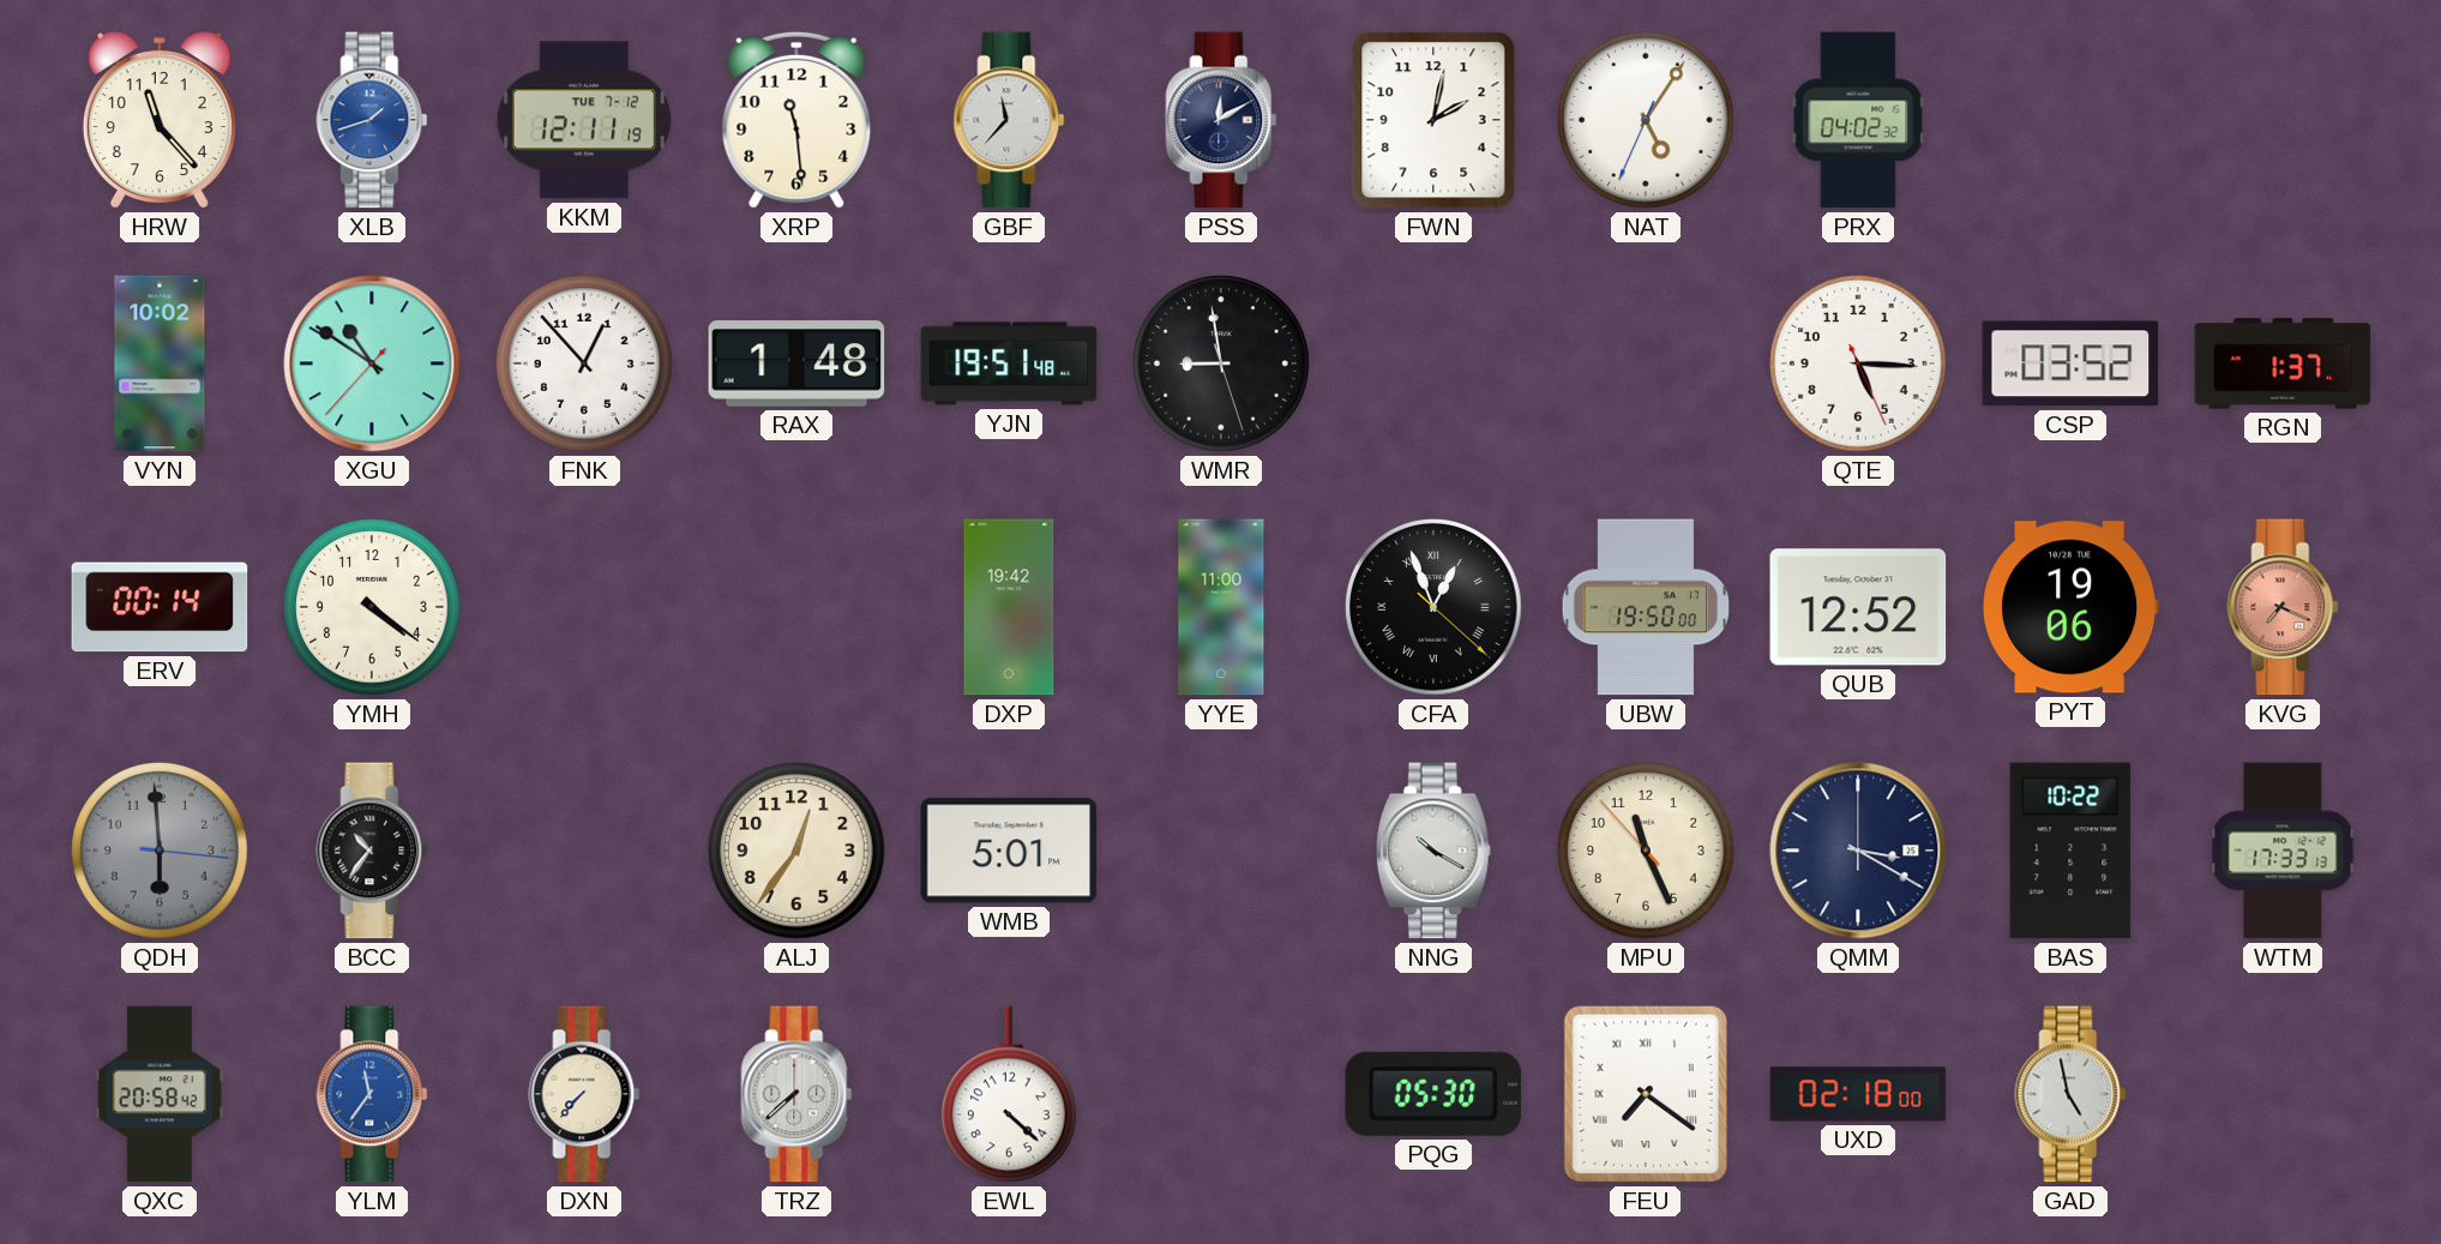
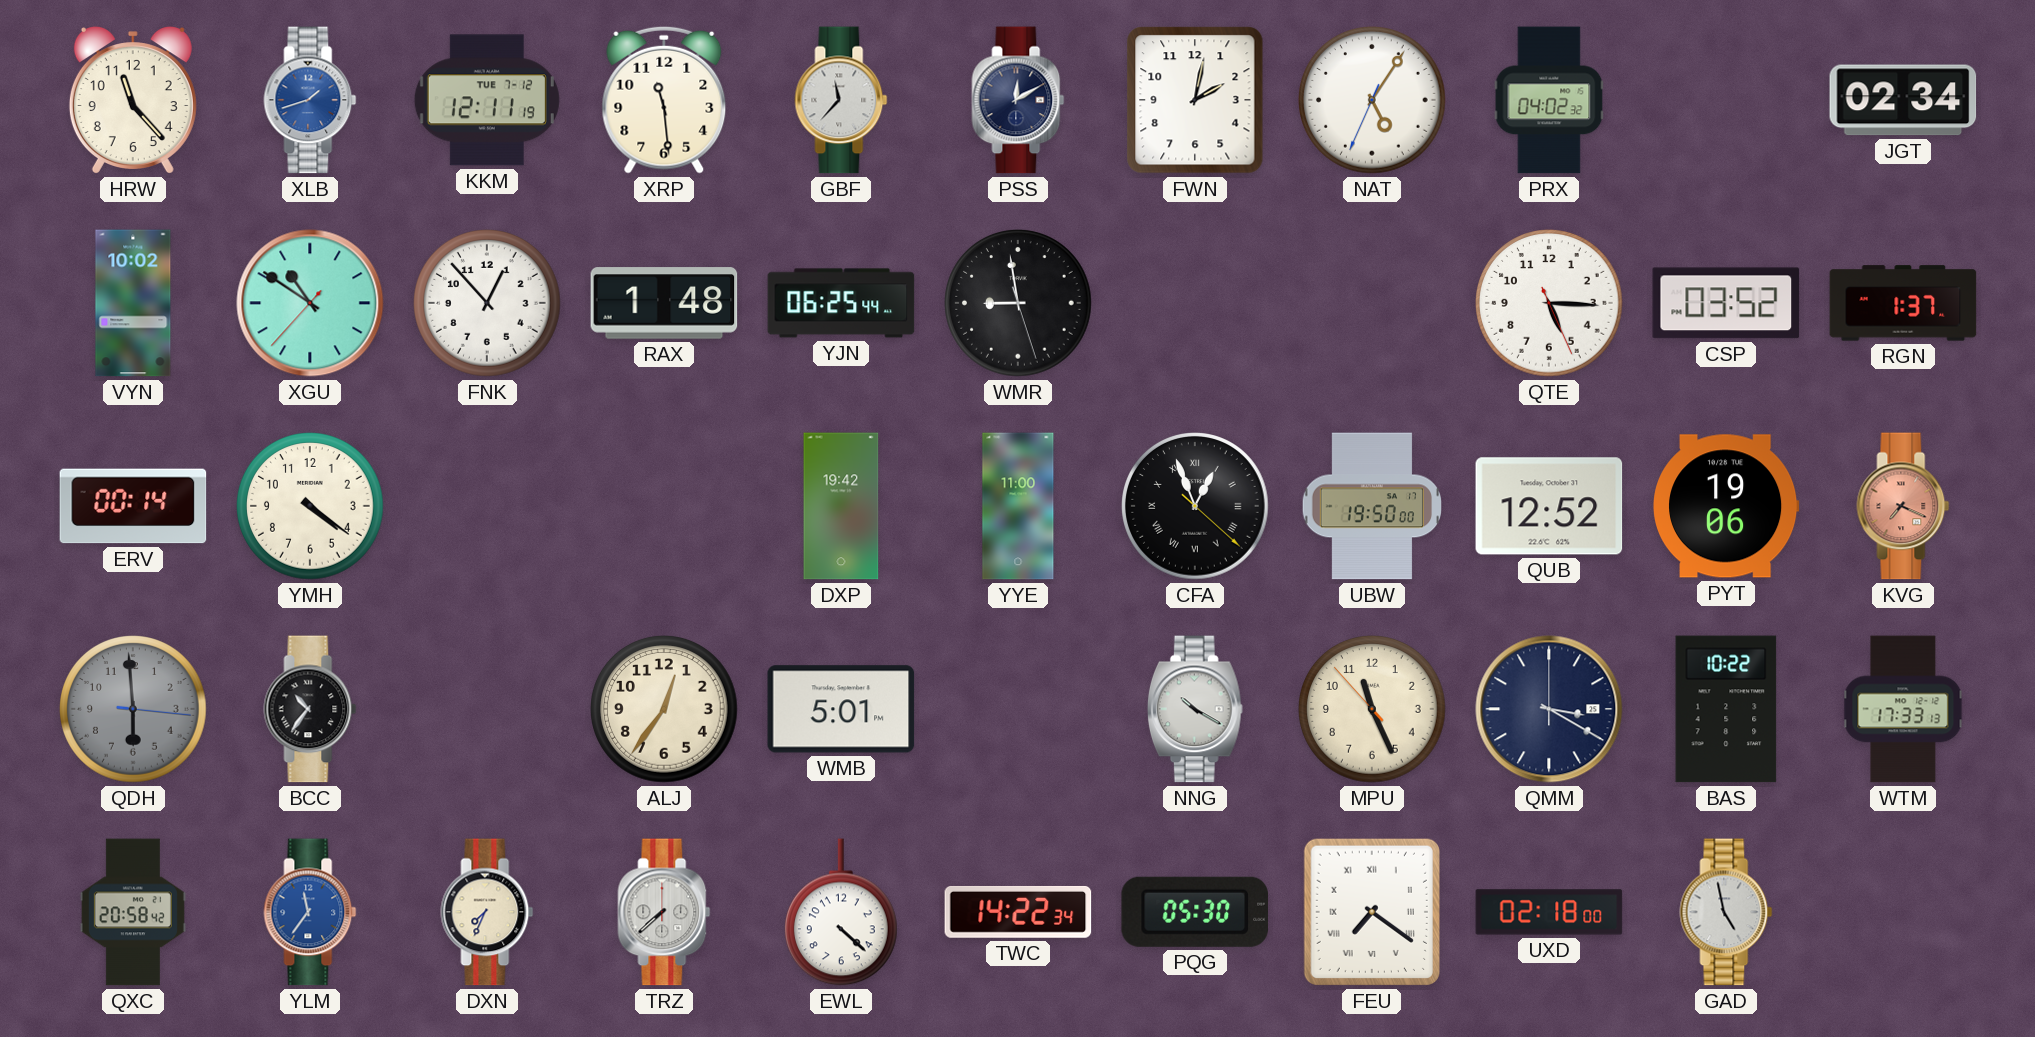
JGT: none -> 02:34
YJN: 19:51 -> 06:25
DXN: 7:37 -> 7:34
TWC: none -> 14:22
